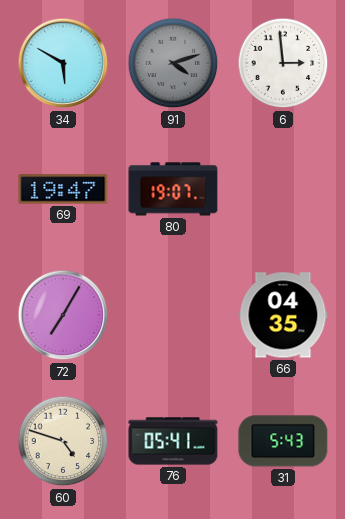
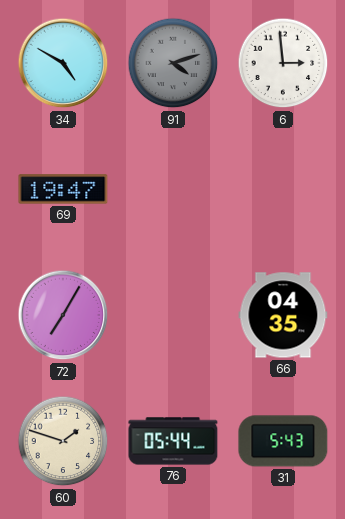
34: 5:50 -> 4:50
80: 19:07 -> none
60: 4:48 -> 1:48
76: 05:41 -> 05:44
